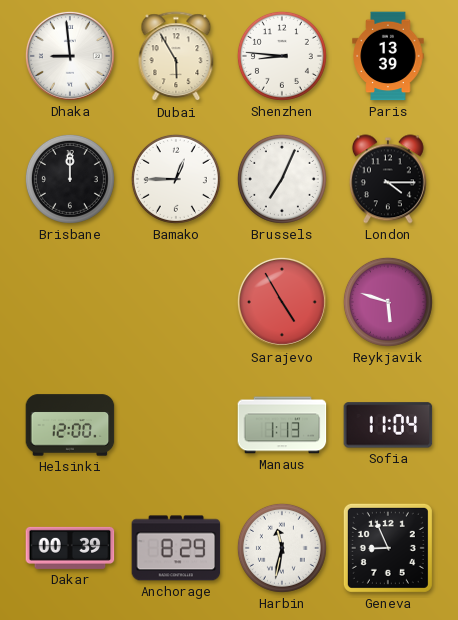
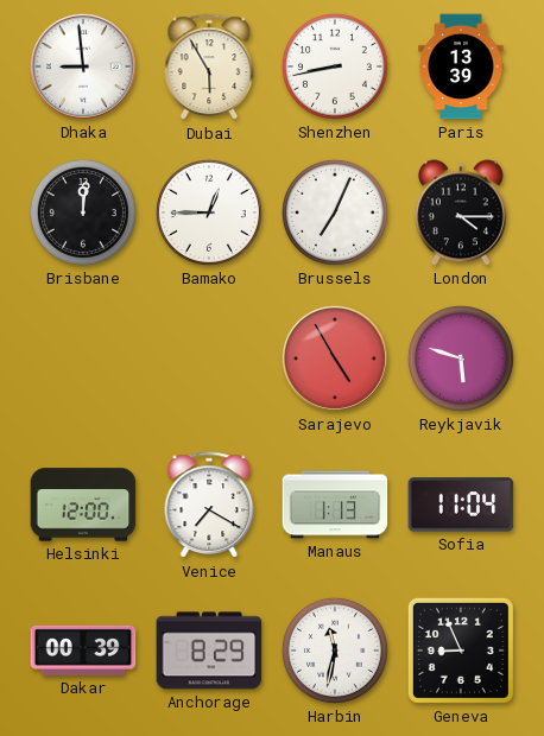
Shenzhen: 8:46 -> 8:43
Brisbane: 12:00 -> 12:01
Venice: none -> 7:20
